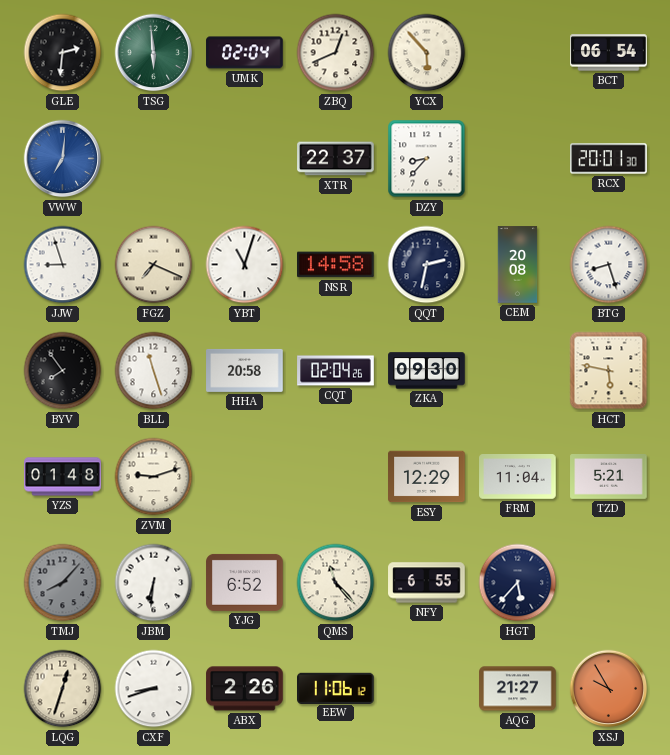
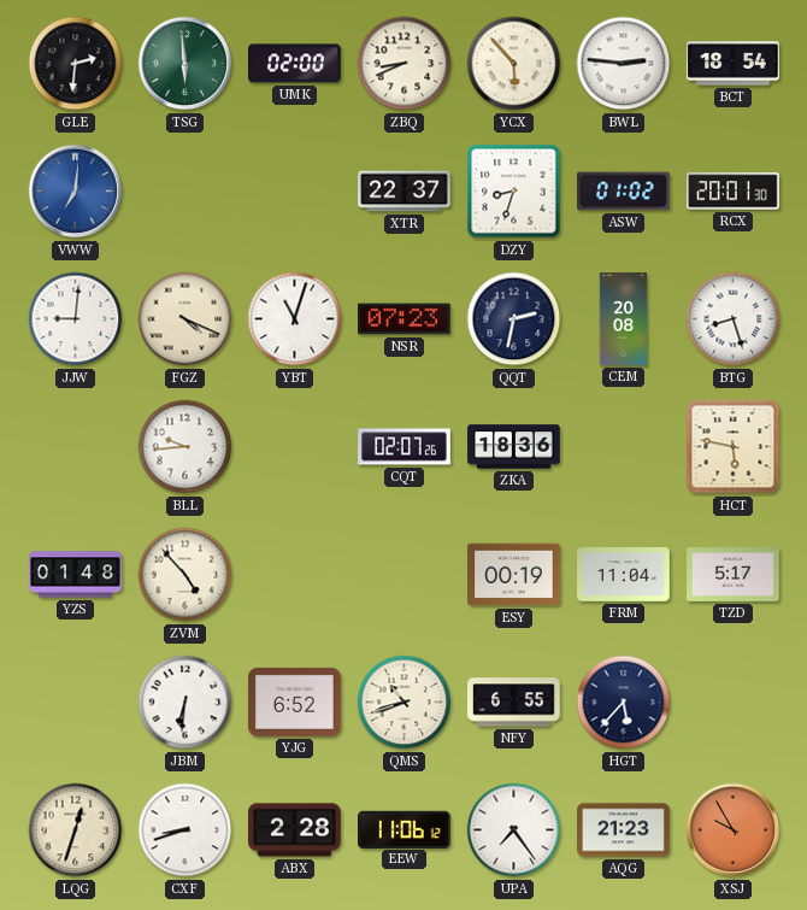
UMK: 02:04 -> 02:00
ZBQ: 12:41 -> 8:41
BWL: none -> 2:46
BCT: 06:54 -> 18:54
DZY: 8:37 -> 8:33
ASW: none -> 01:02
JJW: 8:57 -> 9:01
FGZ: 7:19 -> 4:19
NSR: 14:58 -> 07:23
BYV: 7:54 -> none
BLL: 11:27 -> 9:44
HHA: 20:58 -> none
CQT: 02:04 -> 02:07
ZKA: 09:30 -> 18:36
ZVM: 9:12 -> 4:53
ESY: 12:29 -> 00:19
TZD: 5:21 -> 5:17
TMJ: 8:07 -> none
QMS: 11:23 -> 10:42
ABX: 2:26 -> 2:28
UPA: none -> 7:24
AQG: 21:27 -> 21:23
